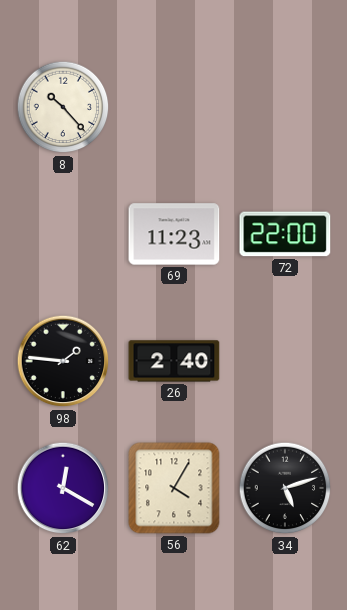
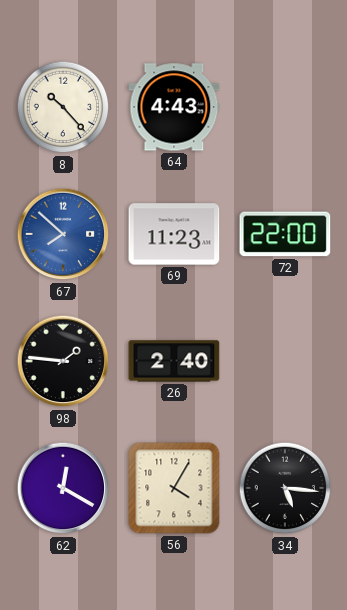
64: none -> 4:43
67: none -> 7:52
34: 5:12 -> 5:16
